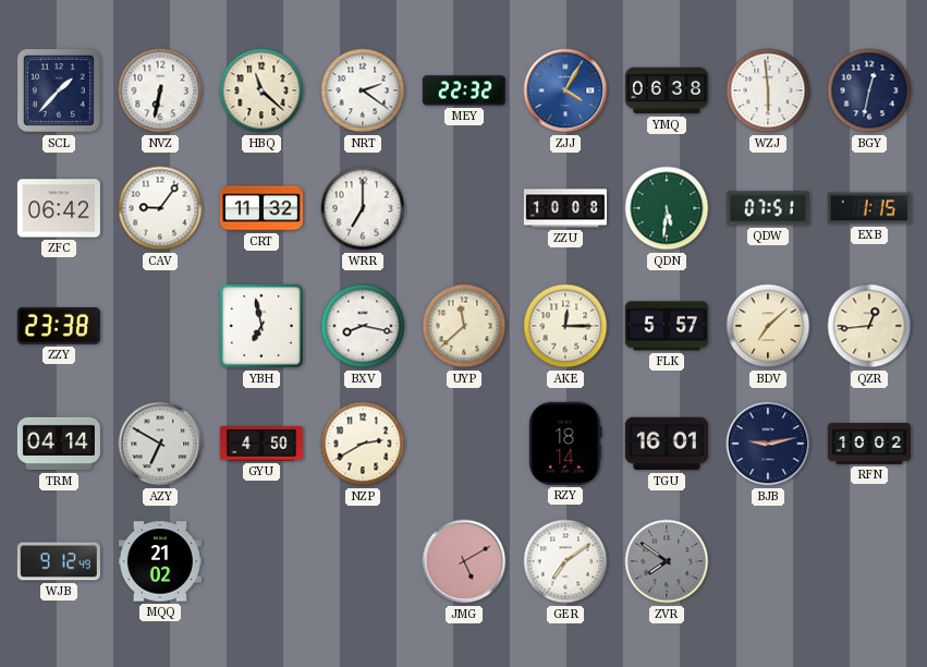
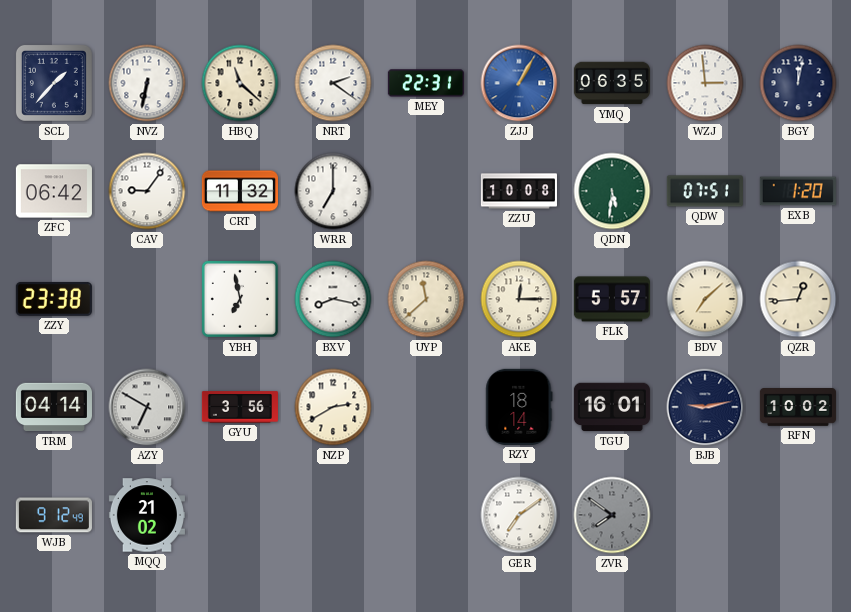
MEY: 22:32 -> 22:31
ZJJ: 4:05 -> 1:05
YMQ: 06:38 -> 06:35
WZJ: 5:59 -> 2:59
BGY: 12:32 -> 12:02
EXB: 1:15 -> 1:20
GYU: 4:50 -> 3:56
JMG: 5:10 -> none
